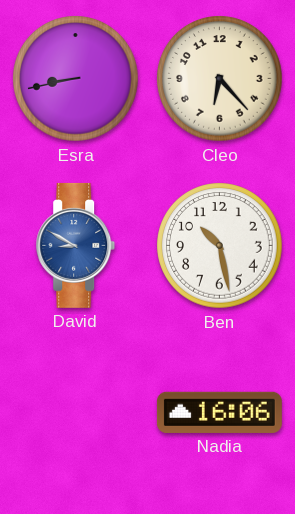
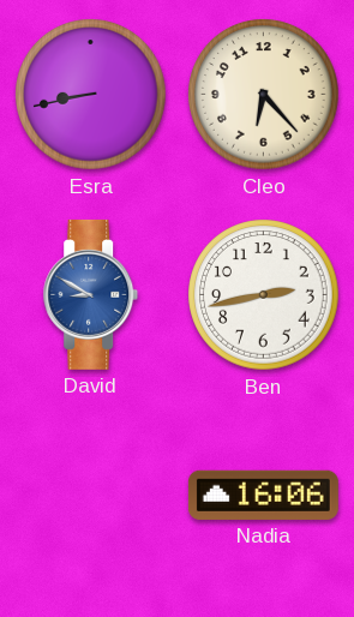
Ben: 10:28 -> 2:43
